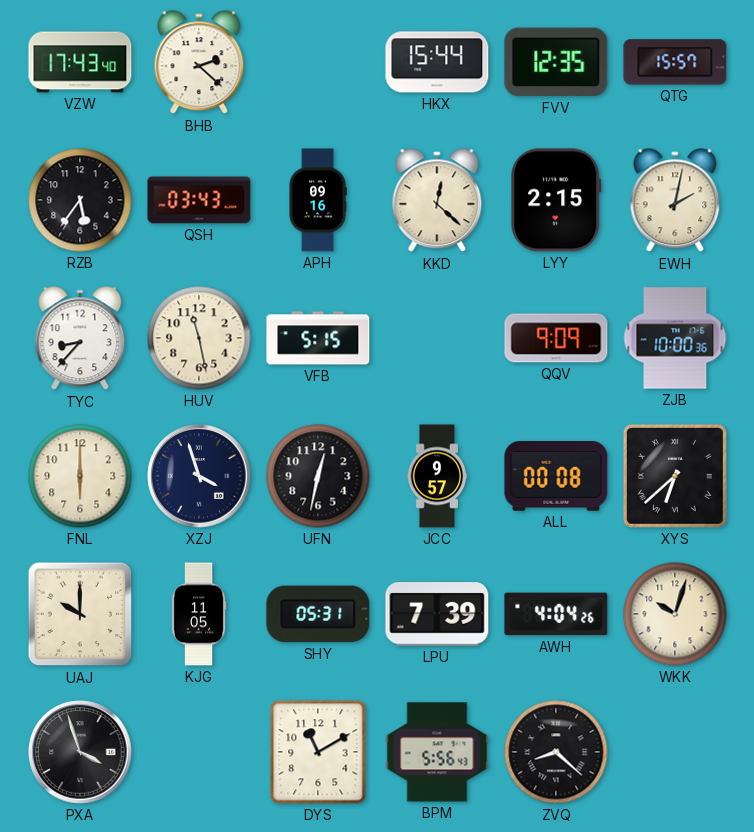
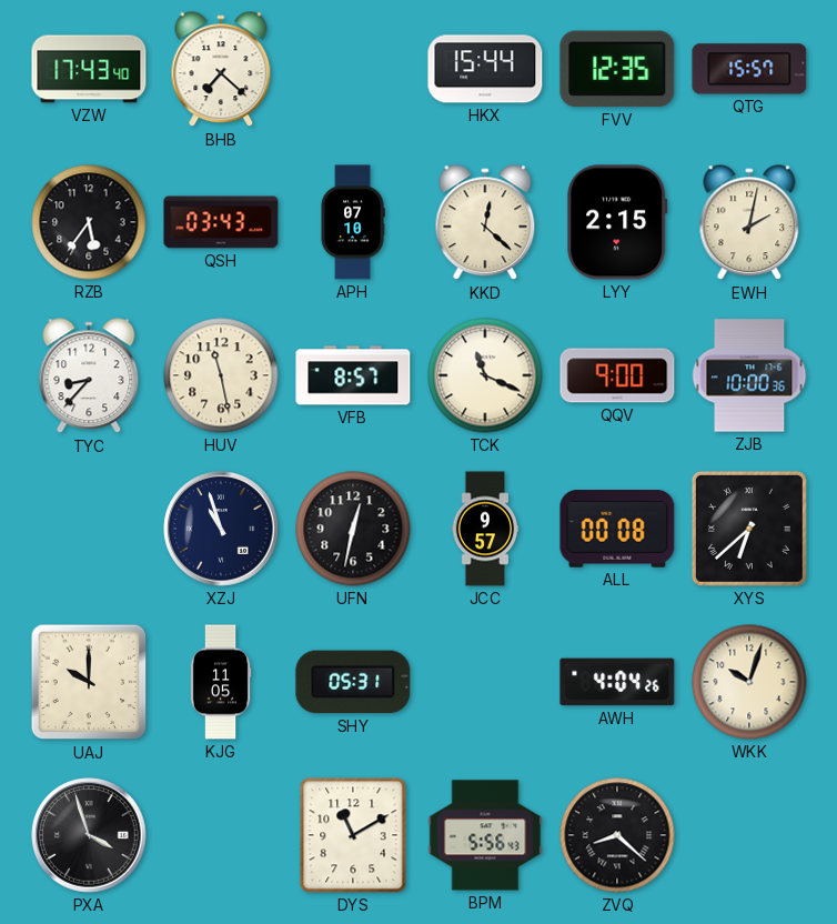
BHB: 2:22 -> 7:22
APH: 09:16 -> 07:10
VFB: 5:15 -> 8:57
TCK: none -> 11:19
QQV: 9:09 -> 9:00
FNL: 6:00 -> none
XZJ: 3:57 -> 10:57
LPU: 7:39 -> none
